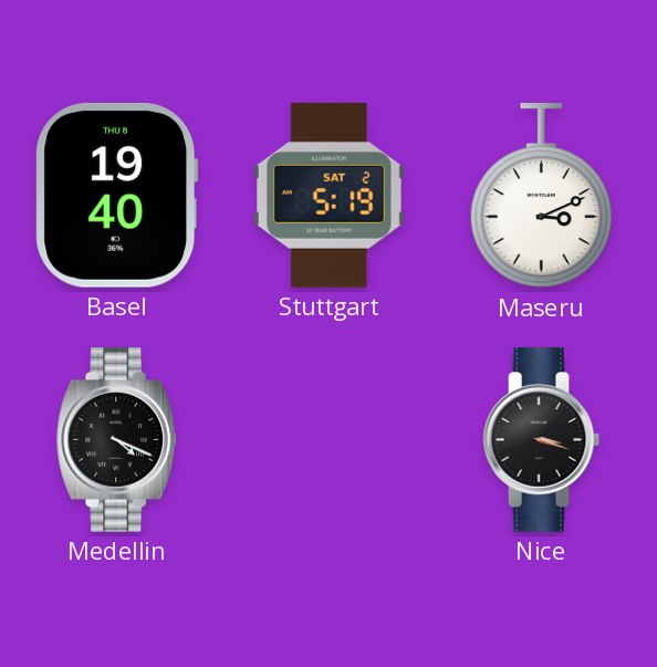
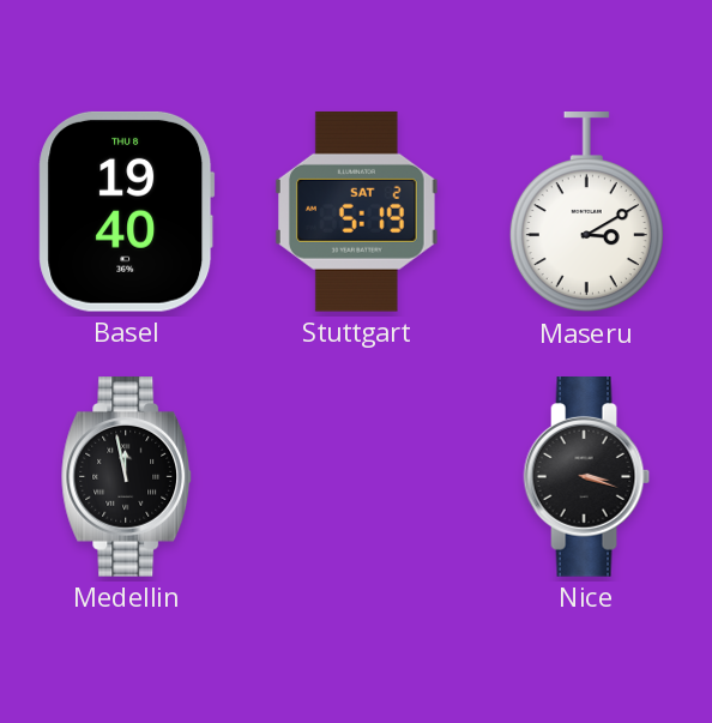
Maseru: 3:11 -> 3:10
Medellin: 4:19 -> 11:58
